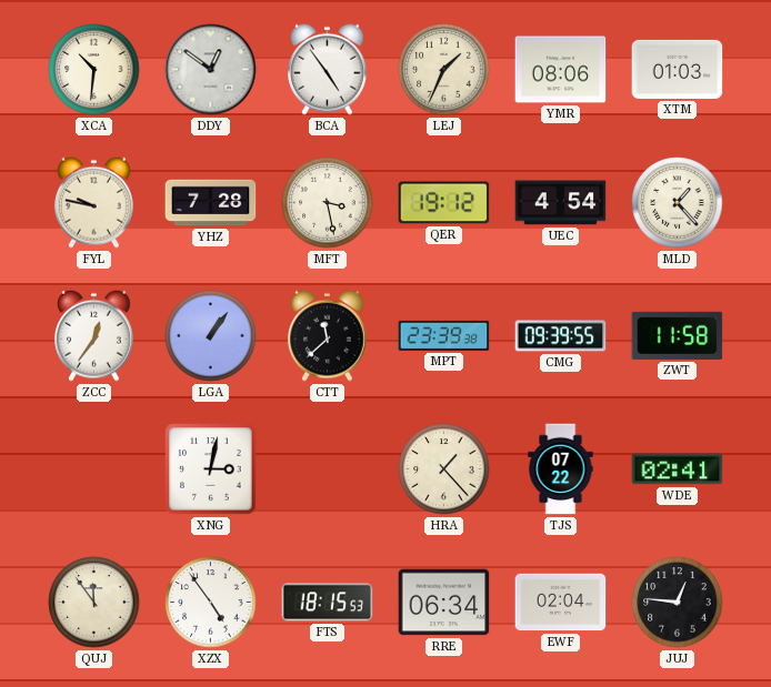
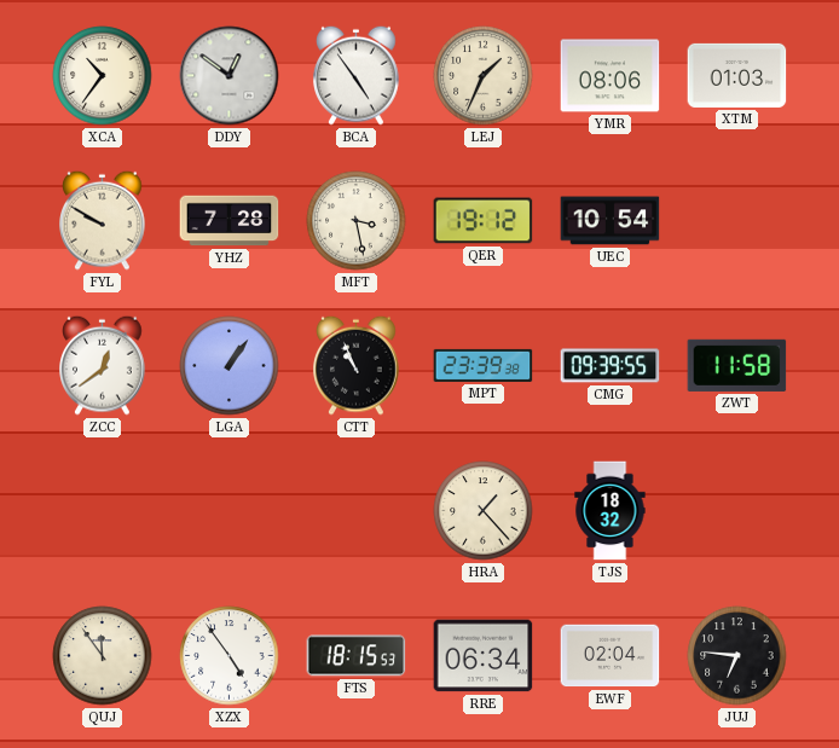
XCA: 10:31 -> 10:36
FYL: 9:47 -> 9:50
UEC: 4:54 -> 10:54
MLD: 1:23 -> none
ZCC: 12:36 -> 12:39
CTT: 11:38 -> 10:56
XNG: 3:02 -> none
TJS: 07:22 -> 18:32
WDE: 02:41 -> none
JUJ: 12:46 -> 6:46
